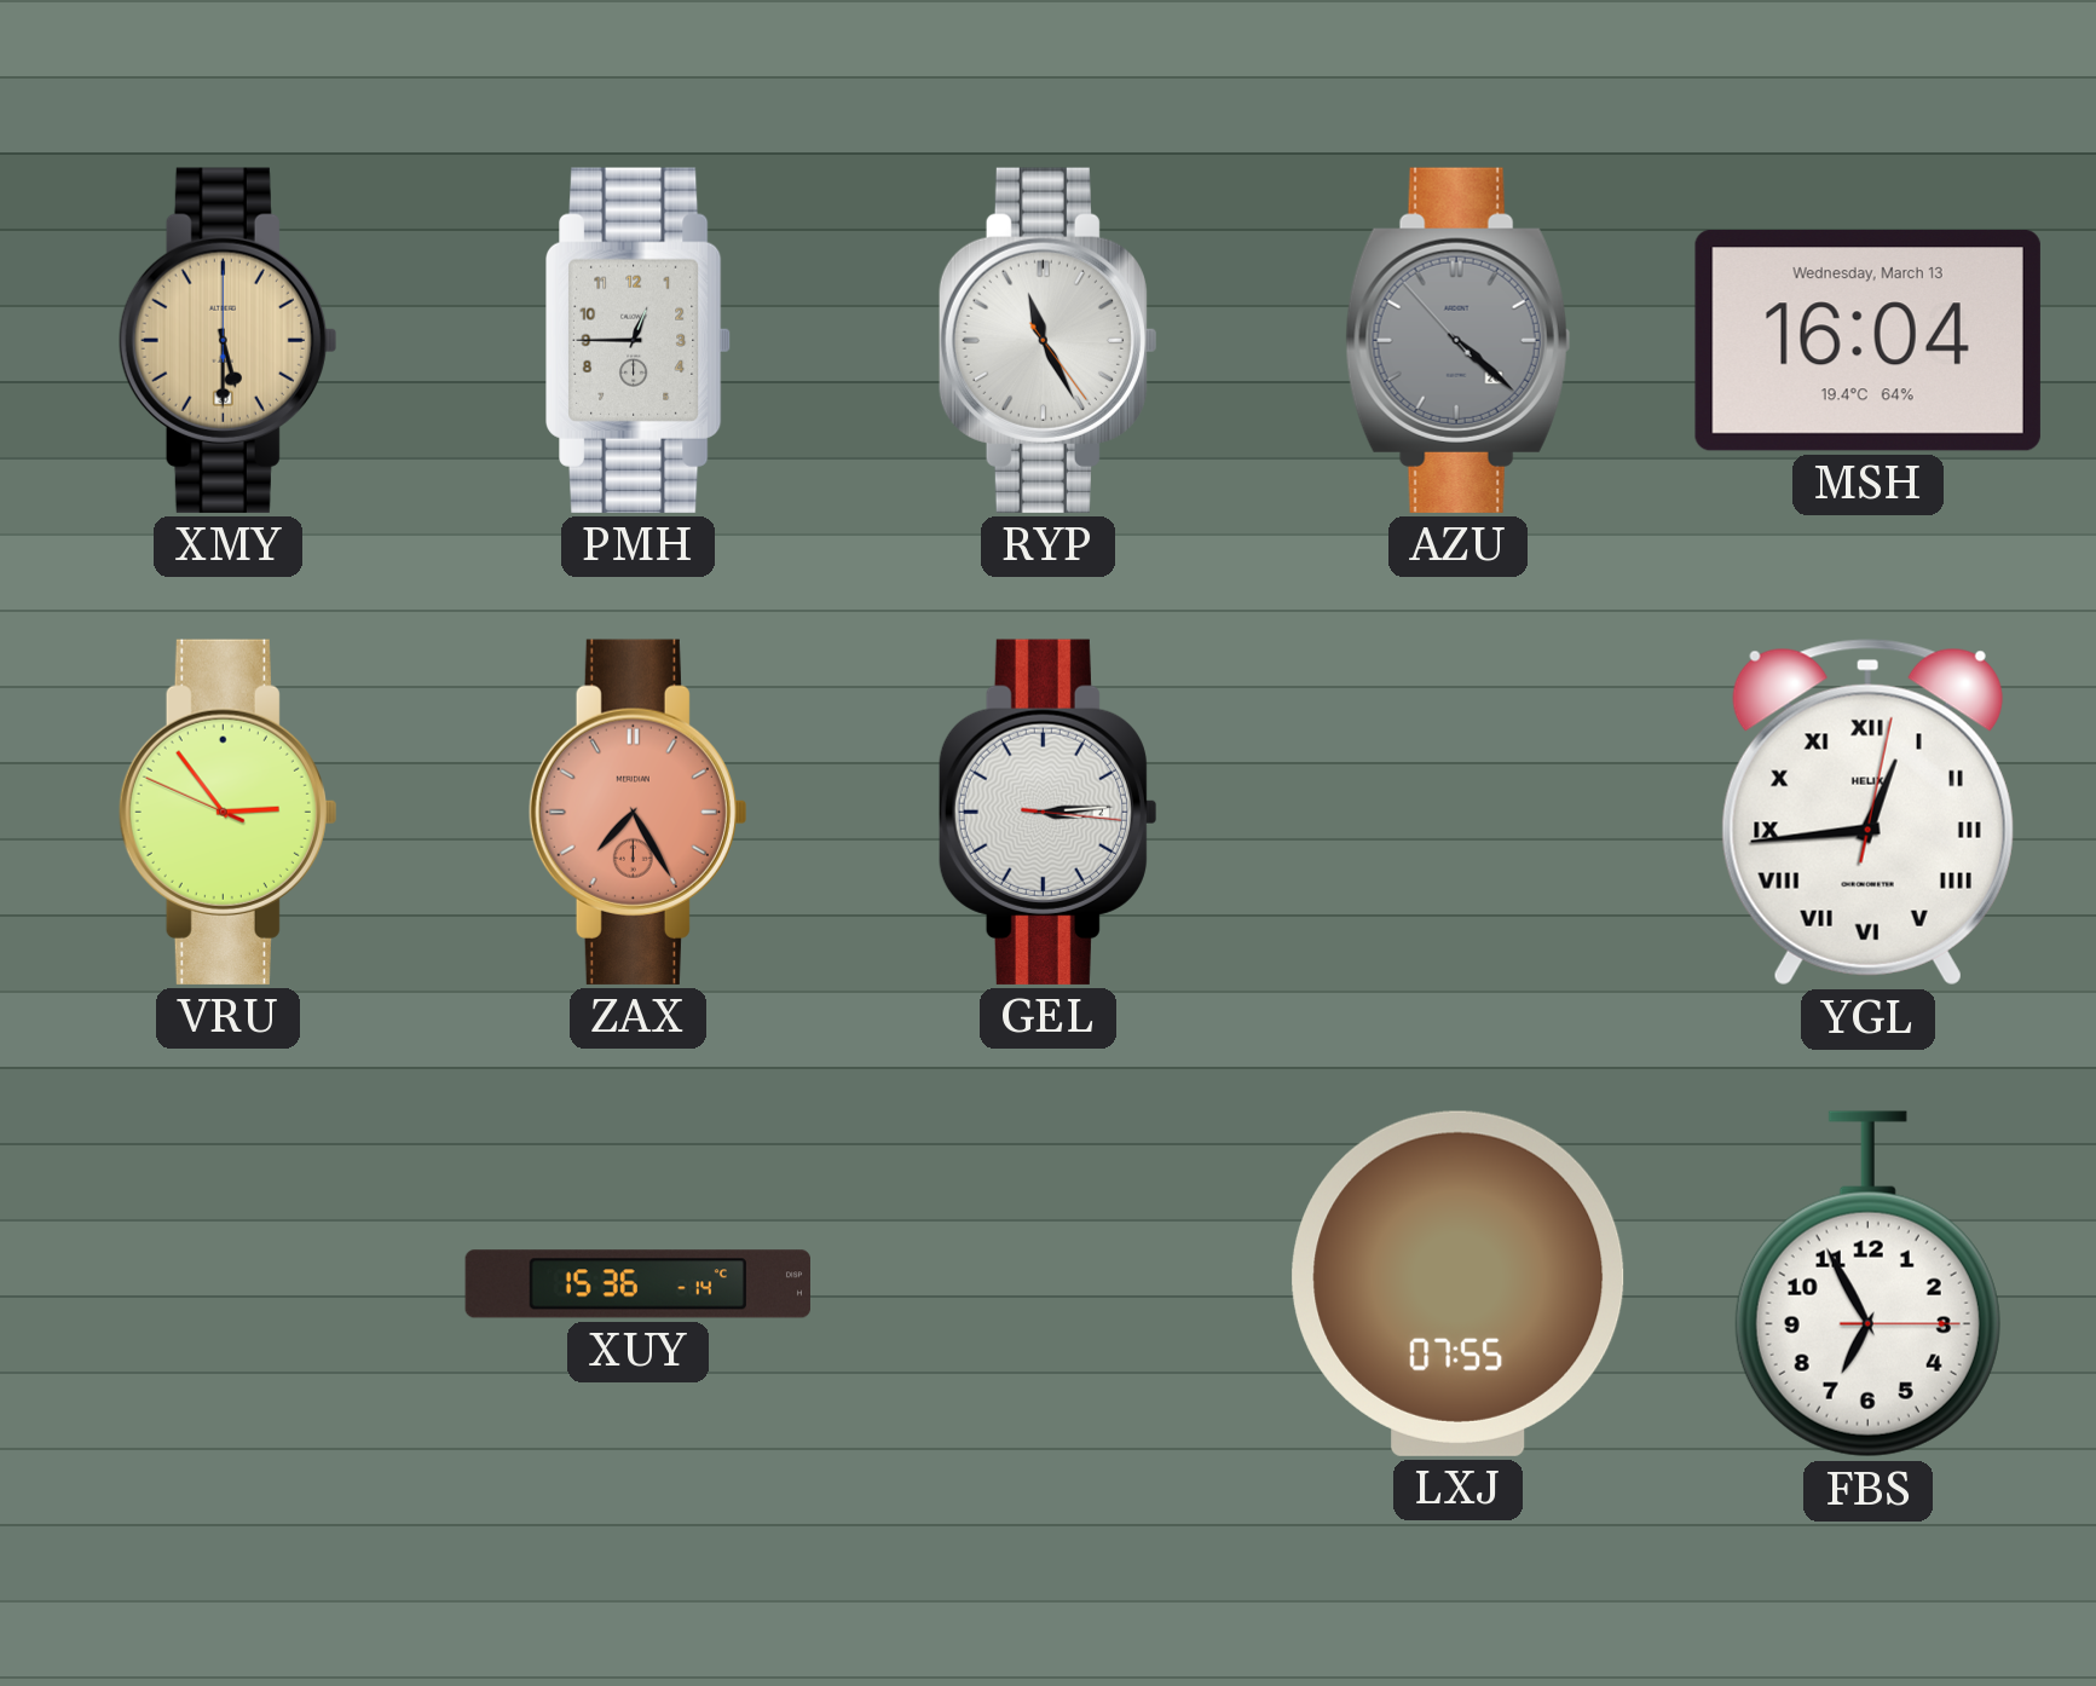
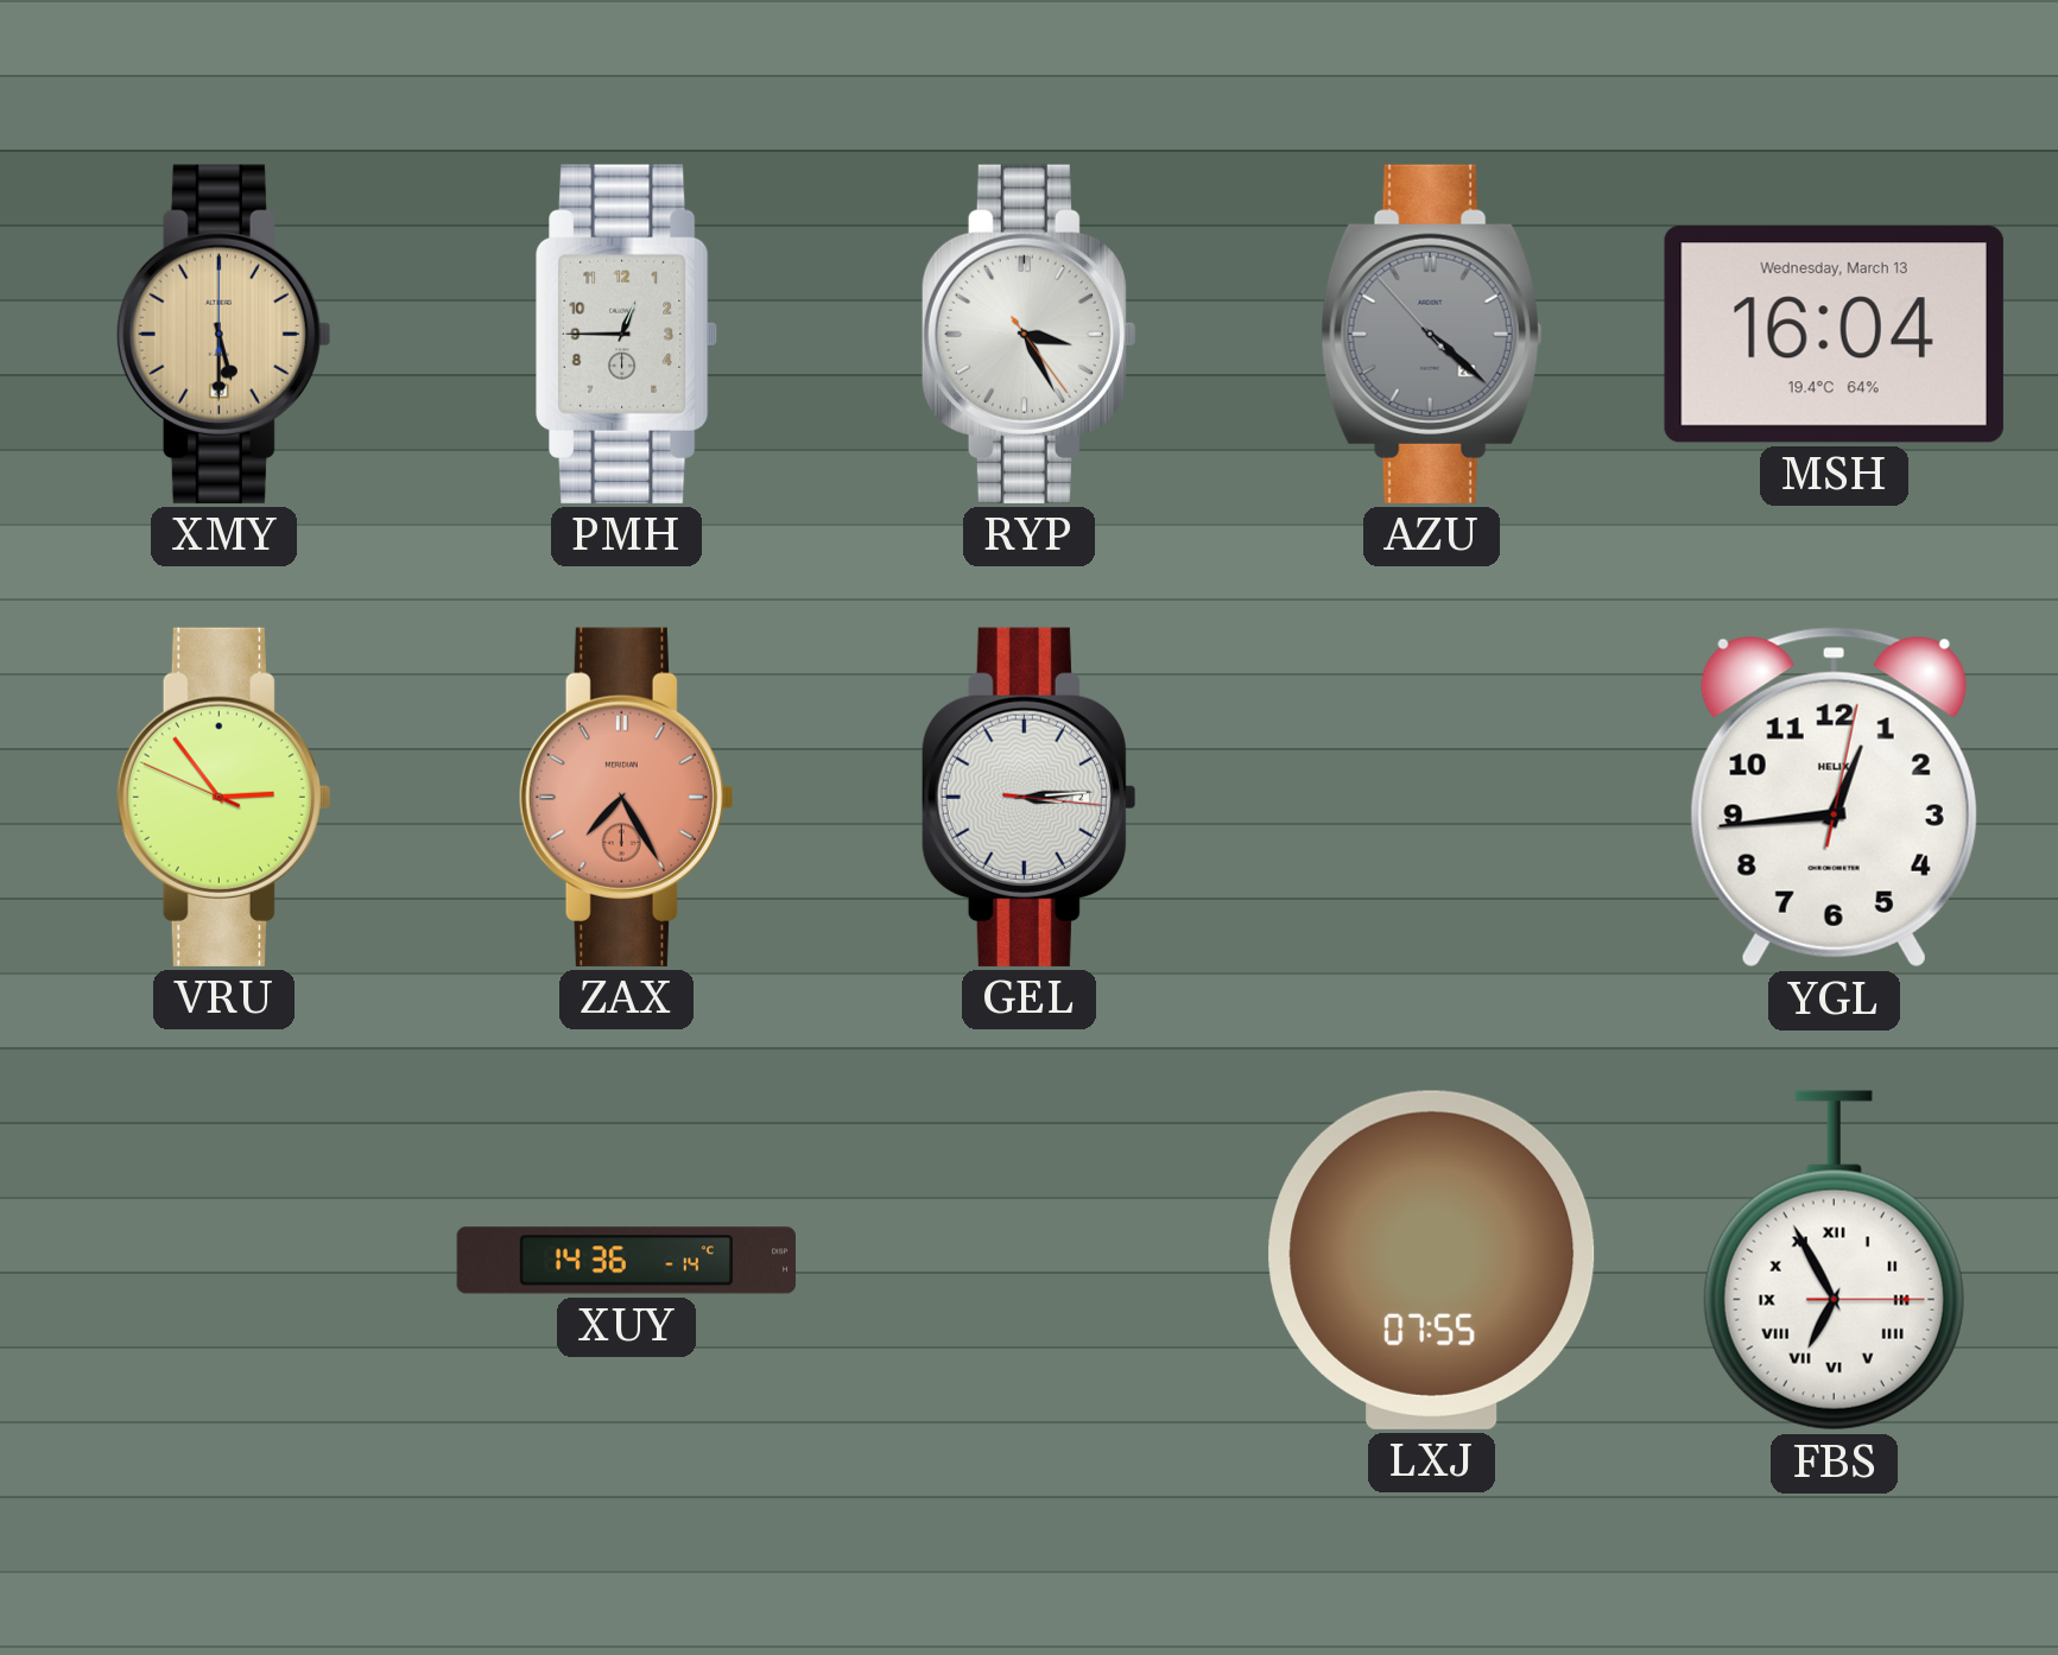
RYP: 11:25 -> 3:25
YGL numerals: Roman -> Arabic
XUY: 15:36 -> 14:36
FBS numerals: Arabic -> Roman
